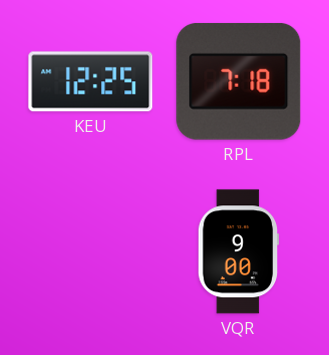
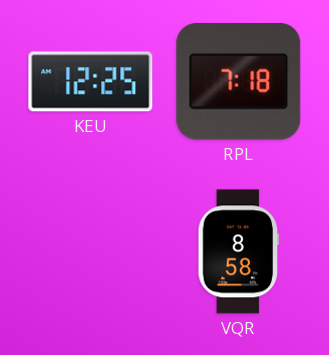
VQR: 9:00 -> 8:58
